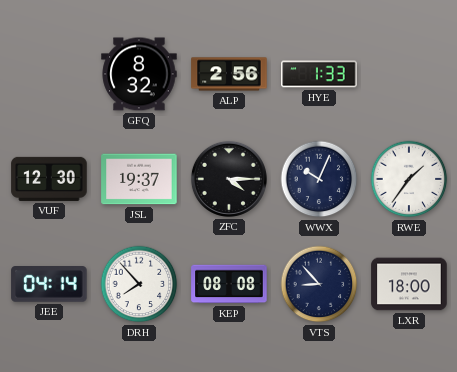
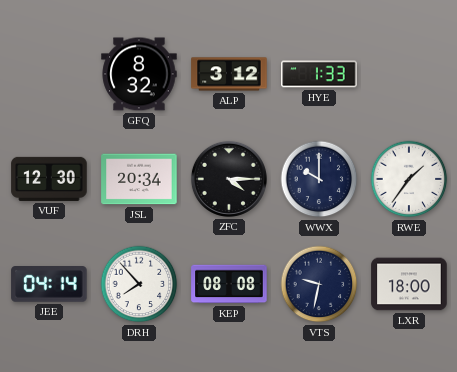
ALP: 2:56 -> 3:12
JSL: 19:37 -> 20:34
WWX: 10:04 -> 10:00
VTS: 8:53 -> 9:32
